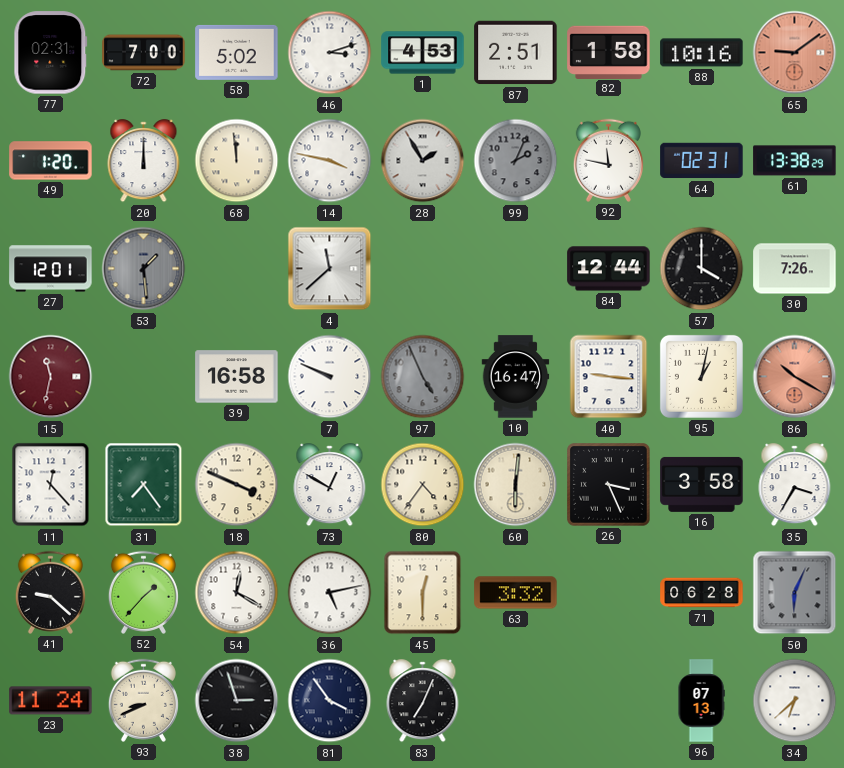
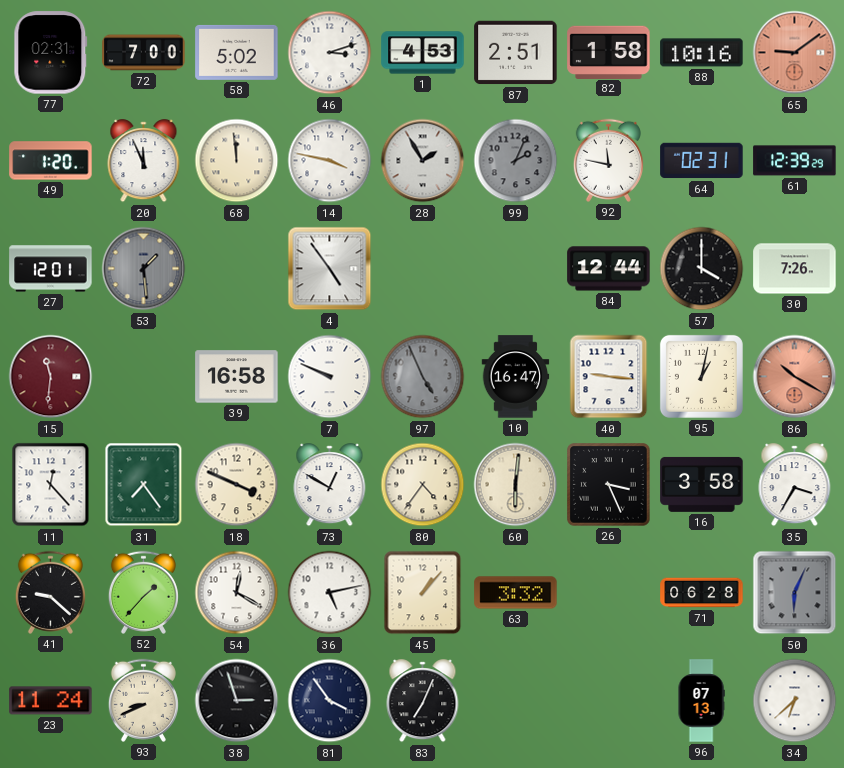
20: 12:00 -> 11:56
61: 13:38 -> 12:39
4: 11:38 -> 4:54
15: 11:32 -> 11:31
45: 12:30 -> 1:07
